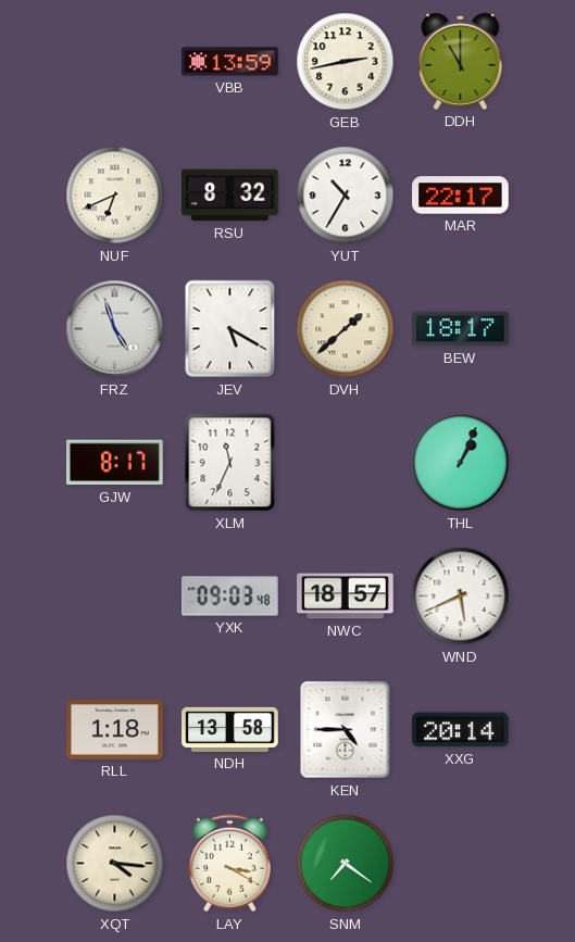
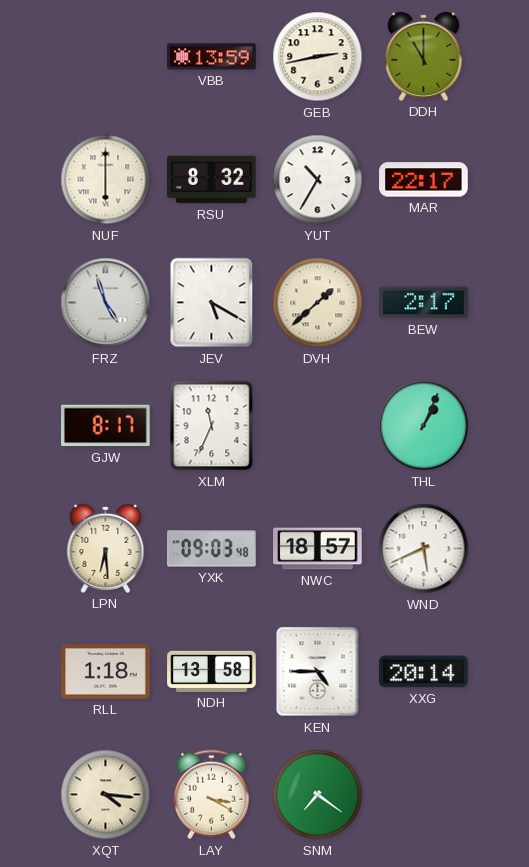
NUF: 6:41 -> 6:00
BEW: 18:17 -> 2:17
LPN: none -> 6:29
